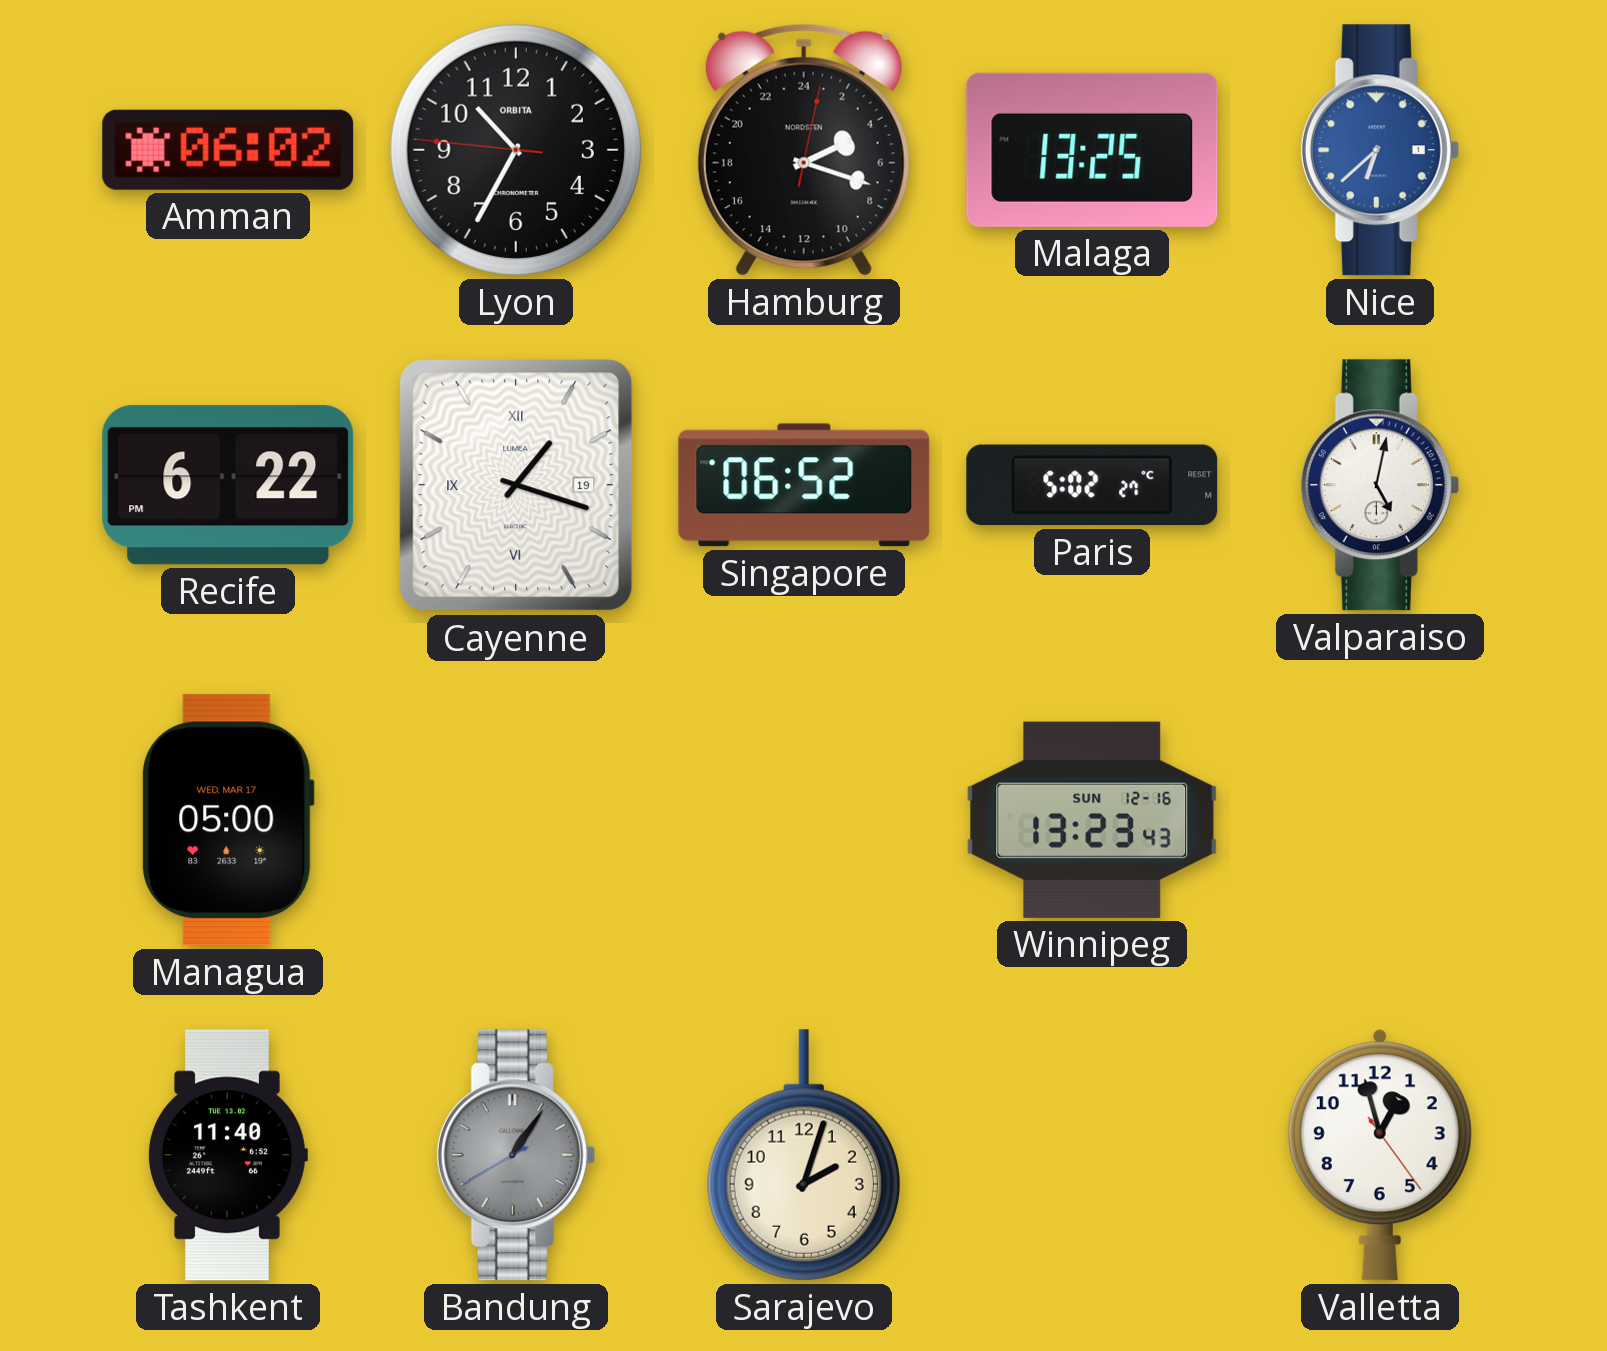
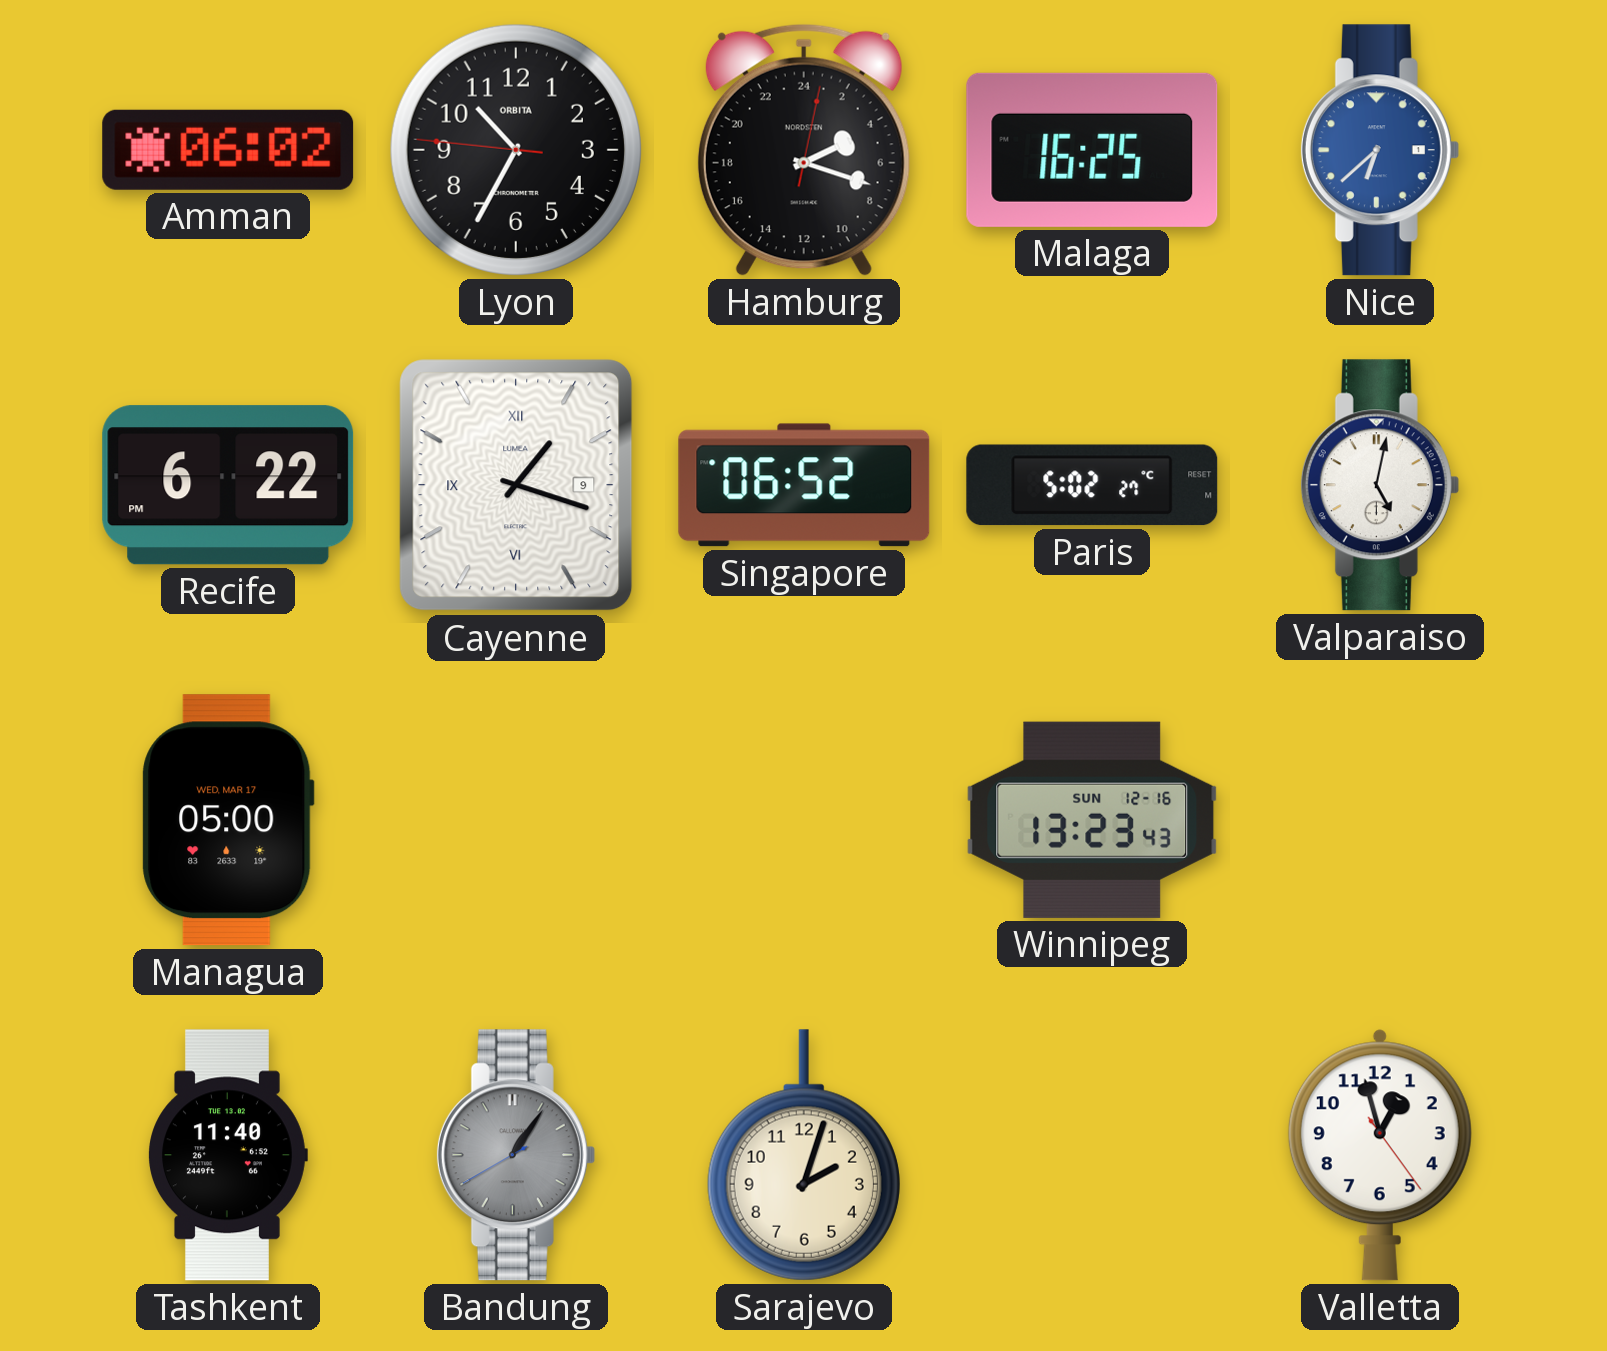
Malaga: 13:25 -> 16:25
Cayenne date: 19 -> 9
